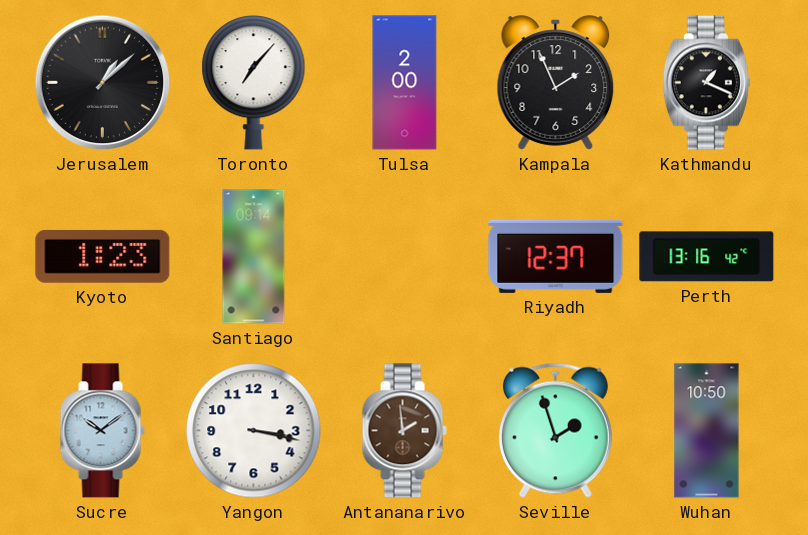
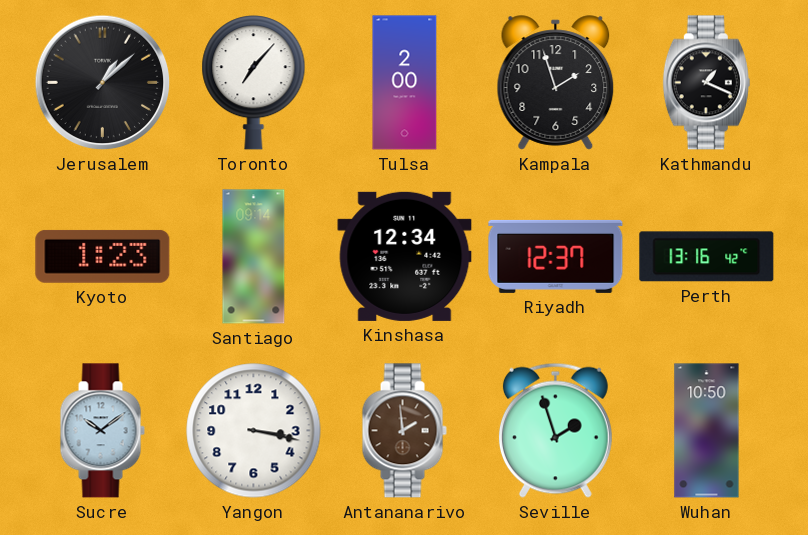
Kampala: 1:56 -> 1:57
Kinshasa: none -> 12:34
